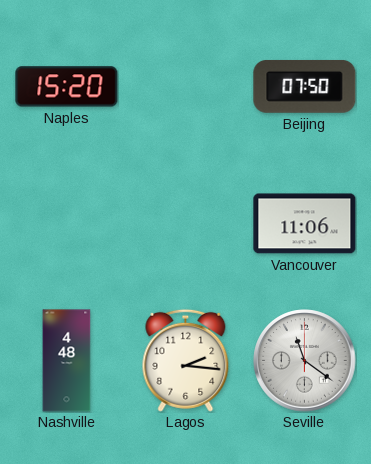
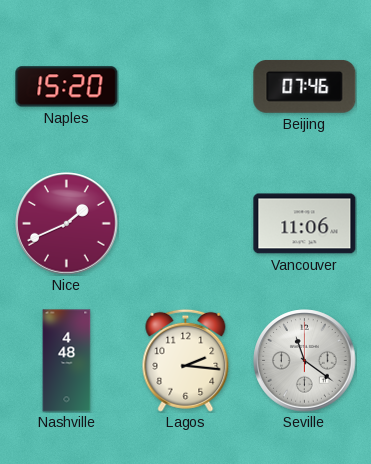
Beijing: 07:50 -> 07:46
Nice: none -> 1:41
